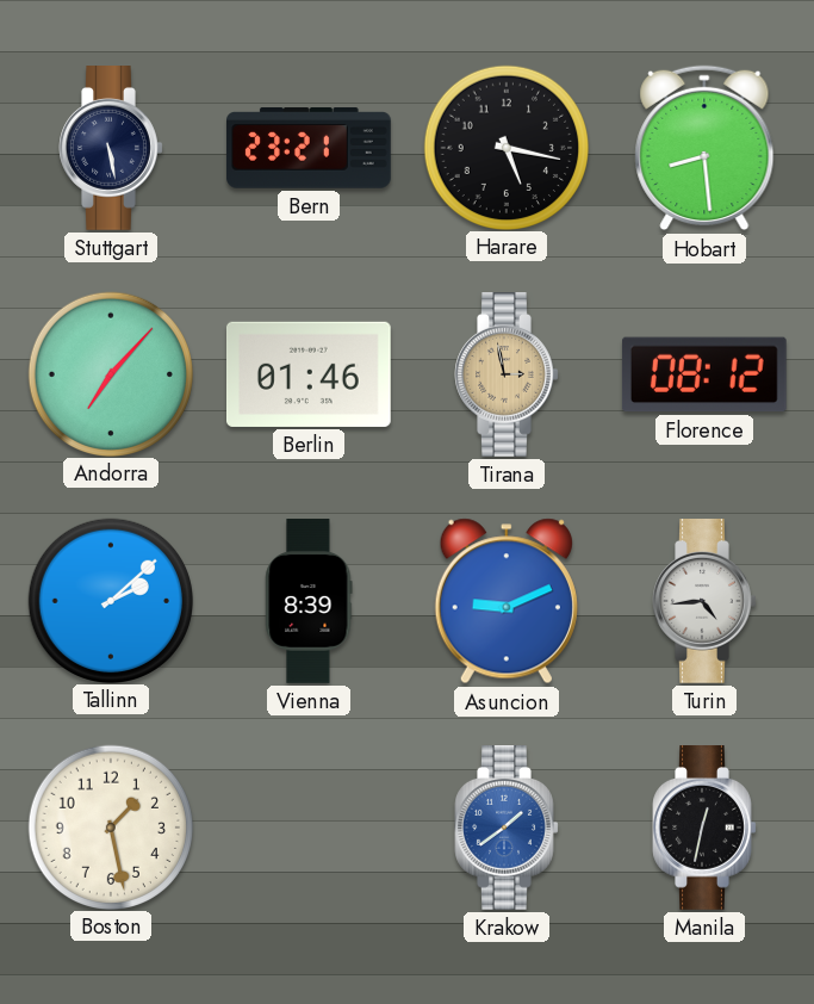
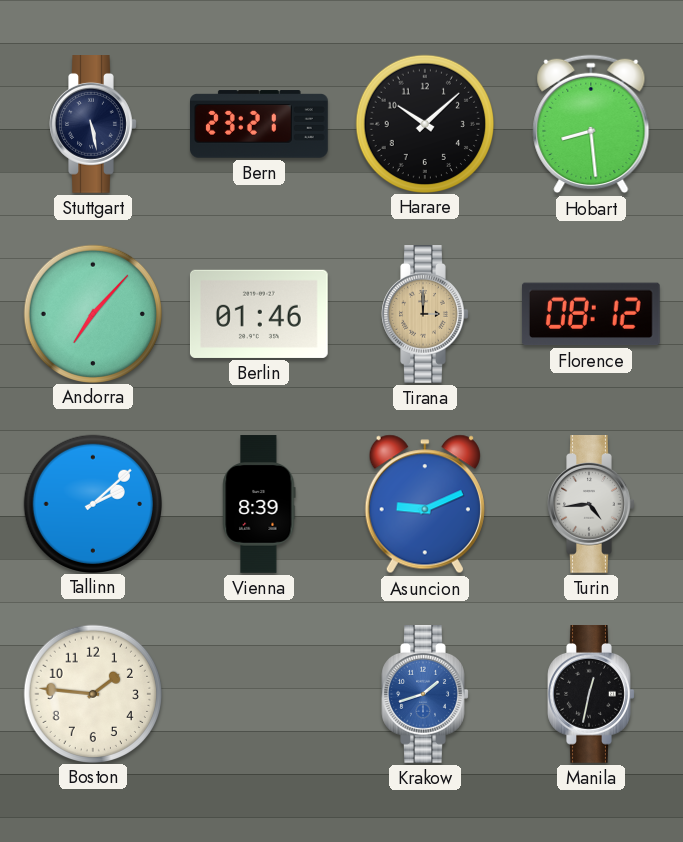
Harare: 5:17 -> 10:08
Tirana: 2:58 -> 3:00
Boston: 1:28 -> 1:46
Krakow: 1:39 -> 1:42
